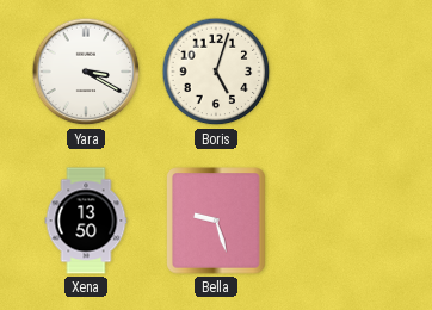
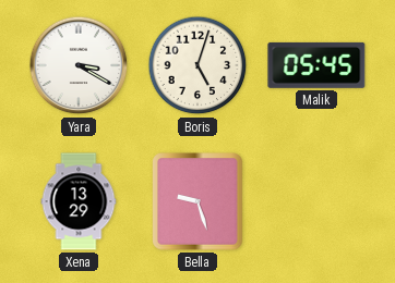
Malik: none -> 05:45
Xena: 13:50 -> 13:29
